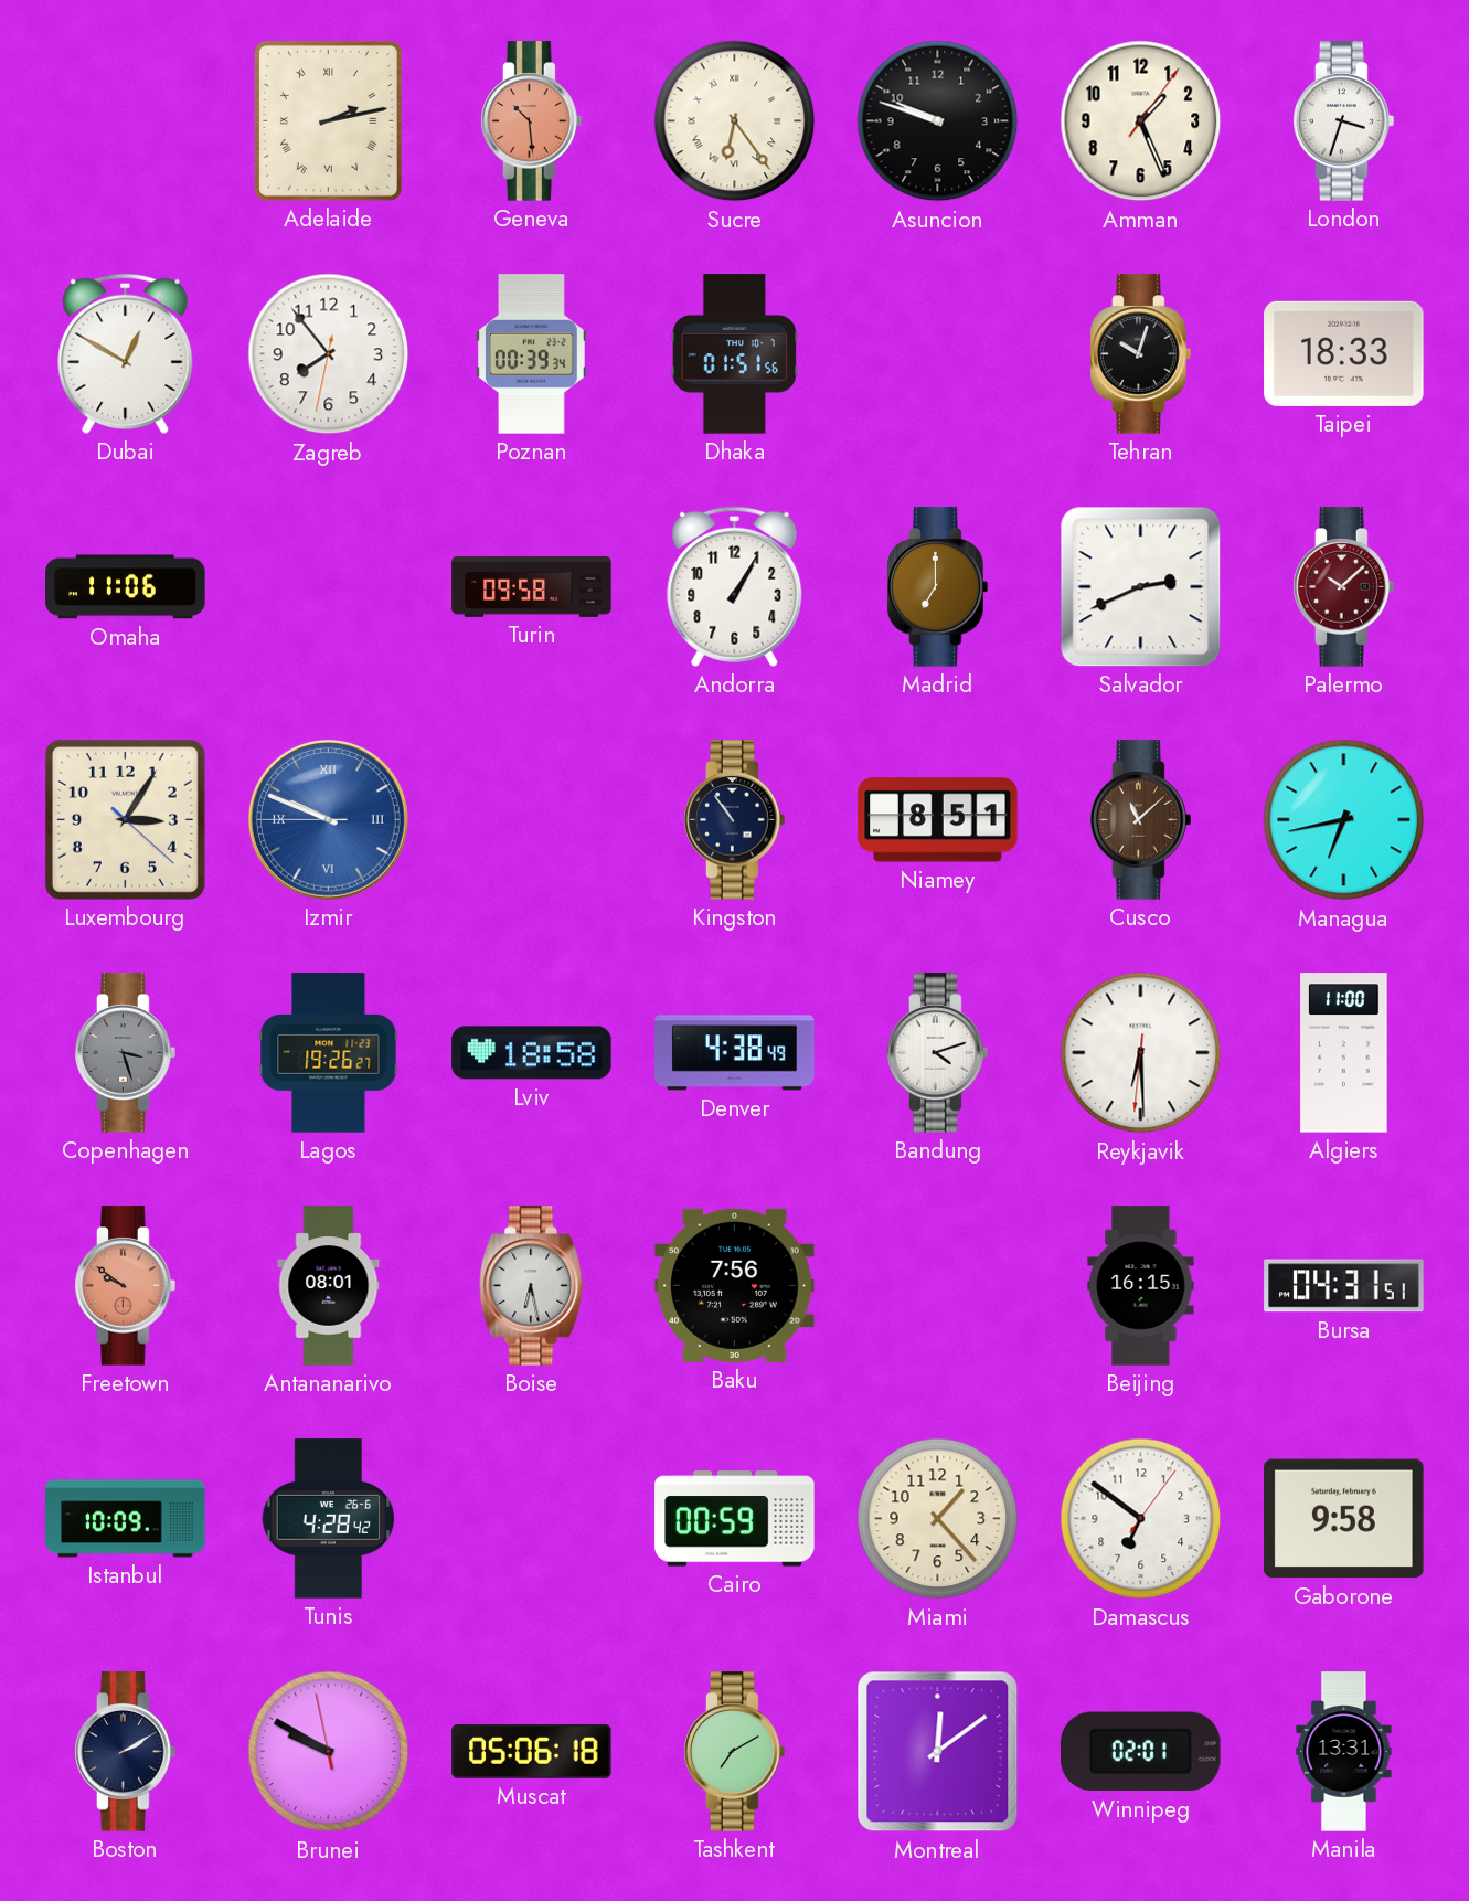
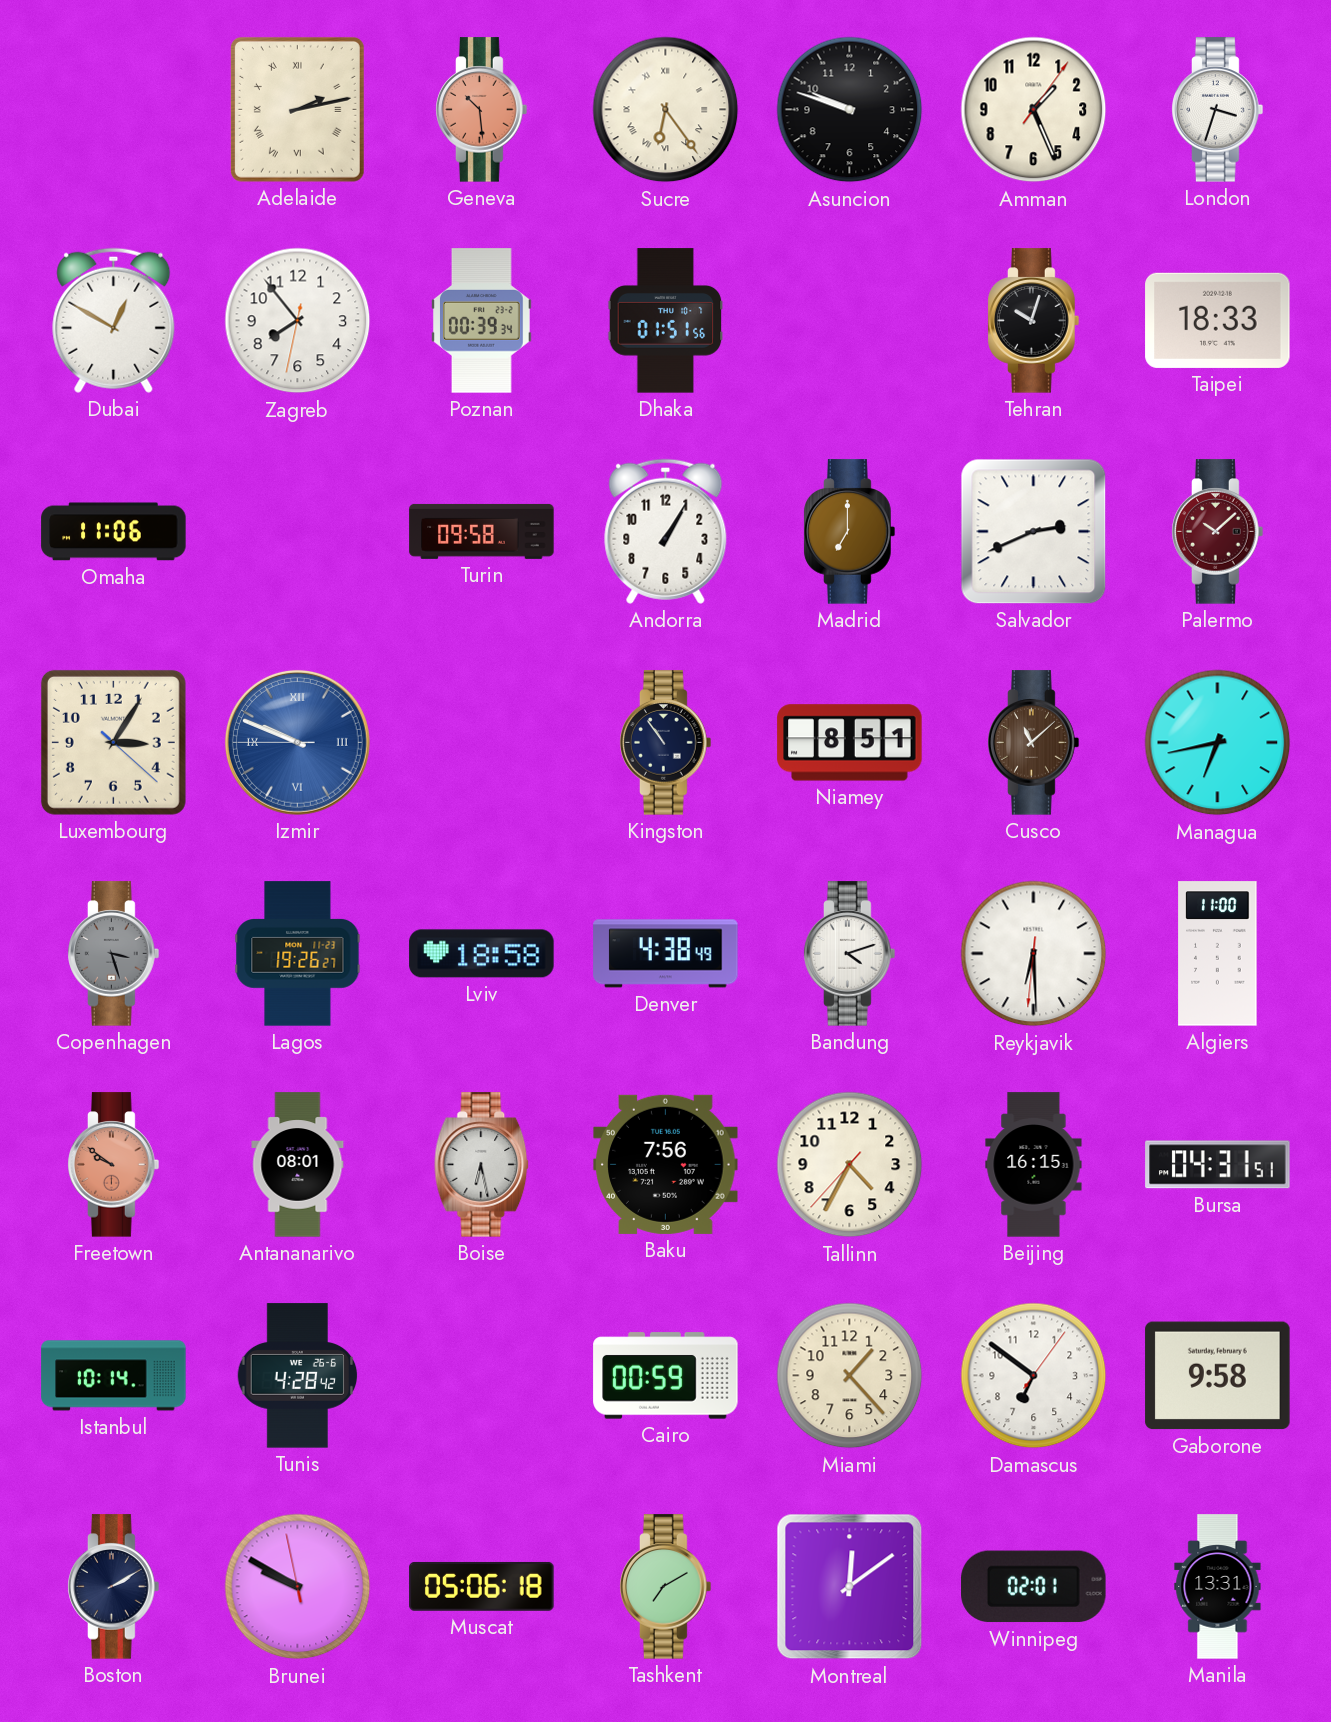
Tallinn: none -> 4:34
Istanbul: 10:09 -> 10:14
